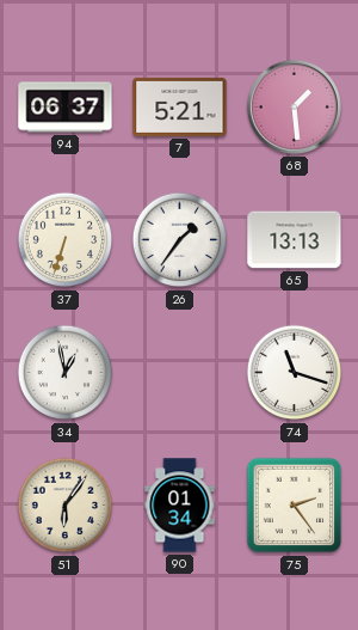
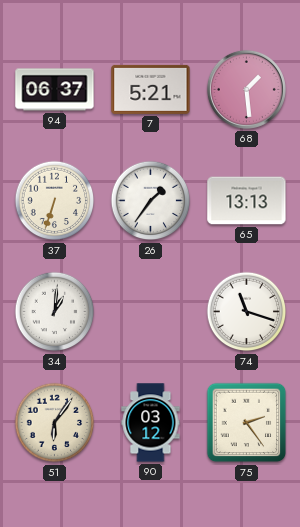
34: 12:58 -> 1:01
90: 01:34 -> 03:12
